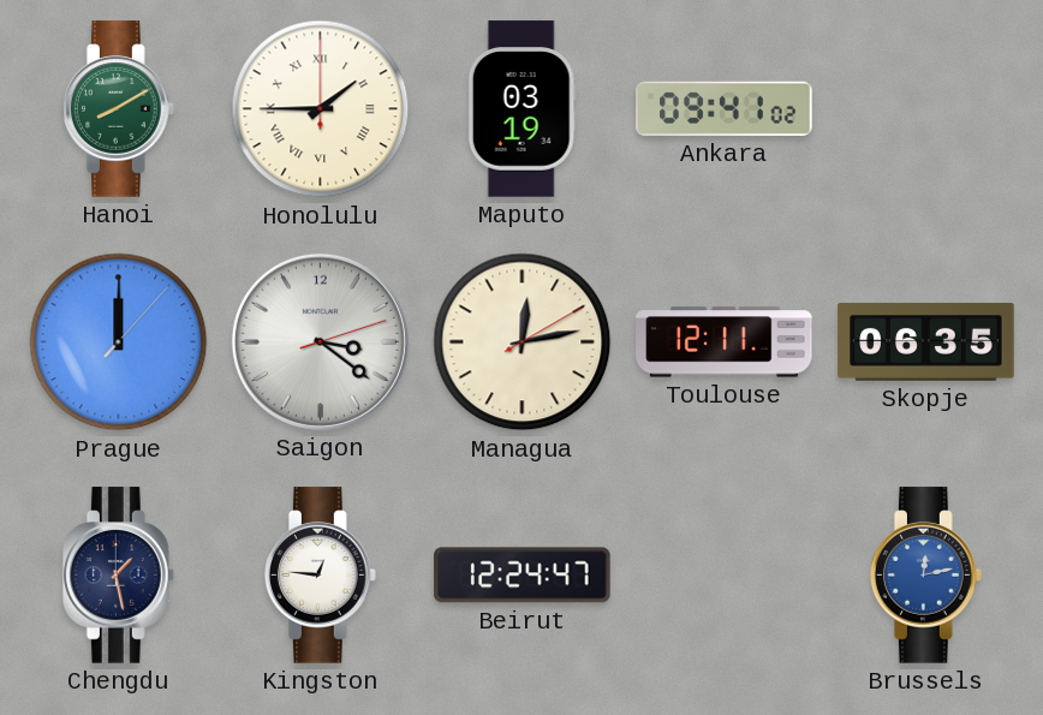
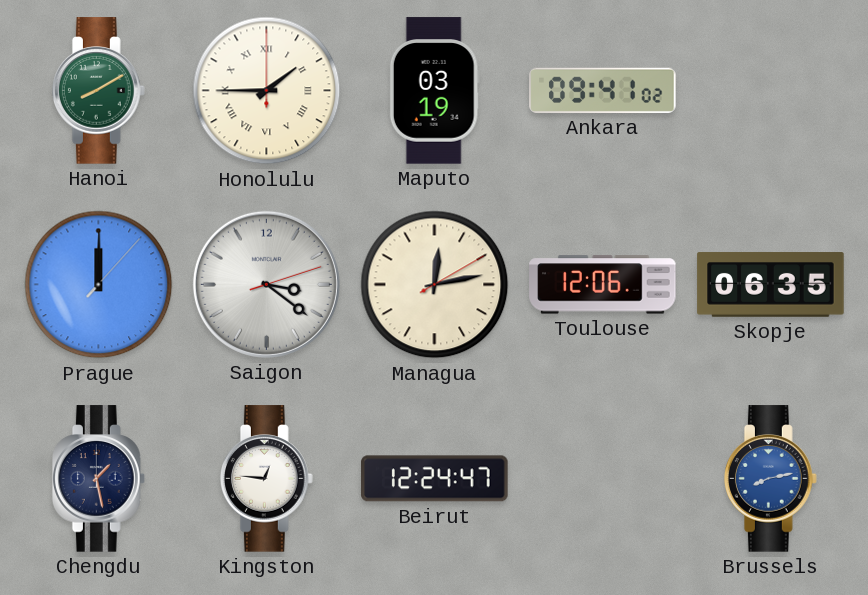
Toulouse: 12:11 -> 12:06
Brussels: 12:13 -> 8:13
